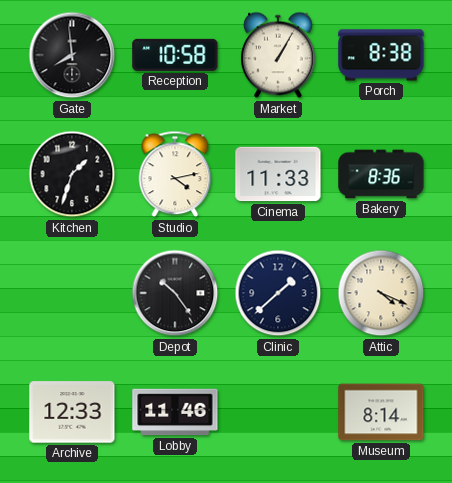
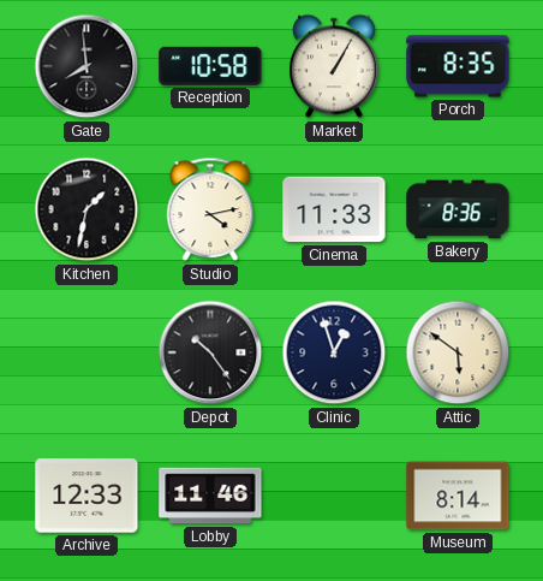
Porch: 8:38 -> 8:35
Kitchen: 1:33 -> 1:32
Clinic: 1:38 -> 12:57
Attic: 4:19 -> 5:51
